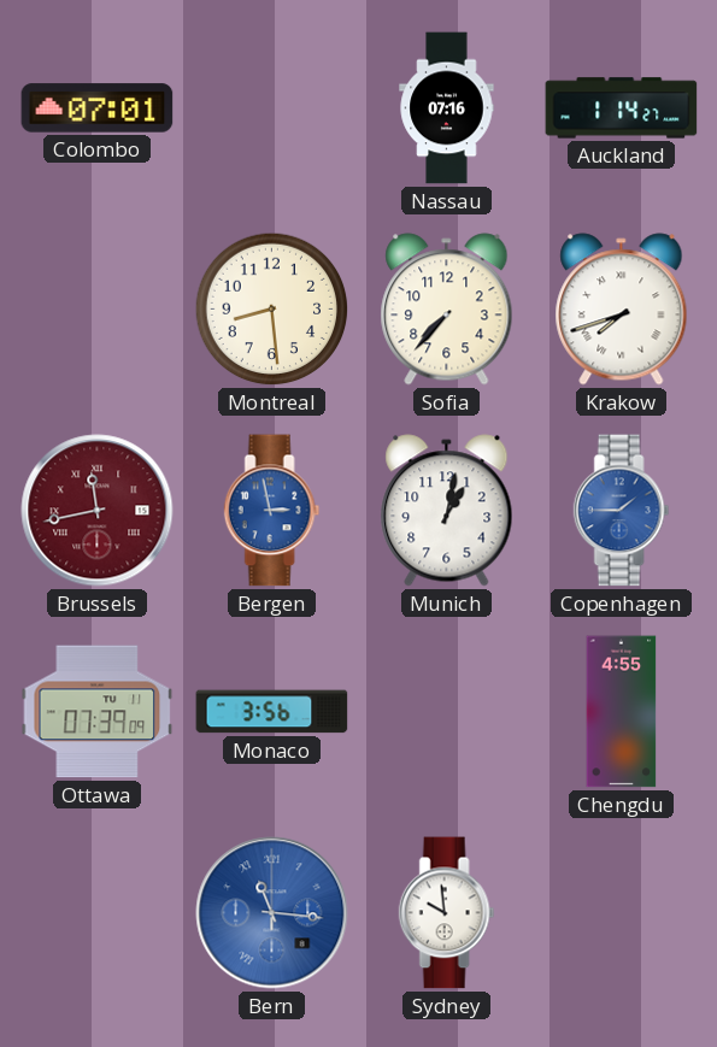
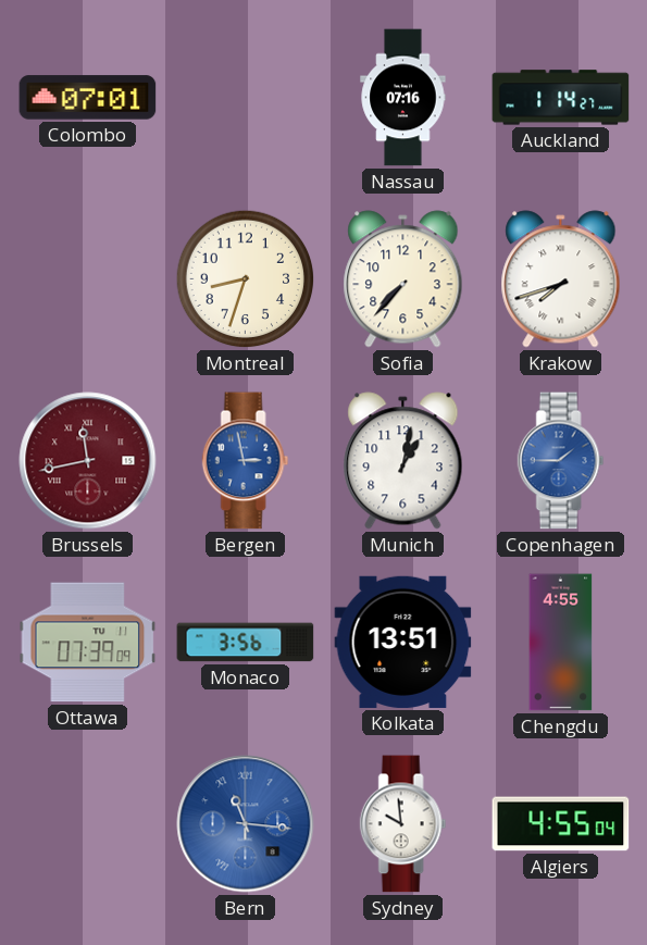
Montreal: 8:29 -> 8:33
Kolkata: none -> 13:51
Algiers: none -> 4:55
